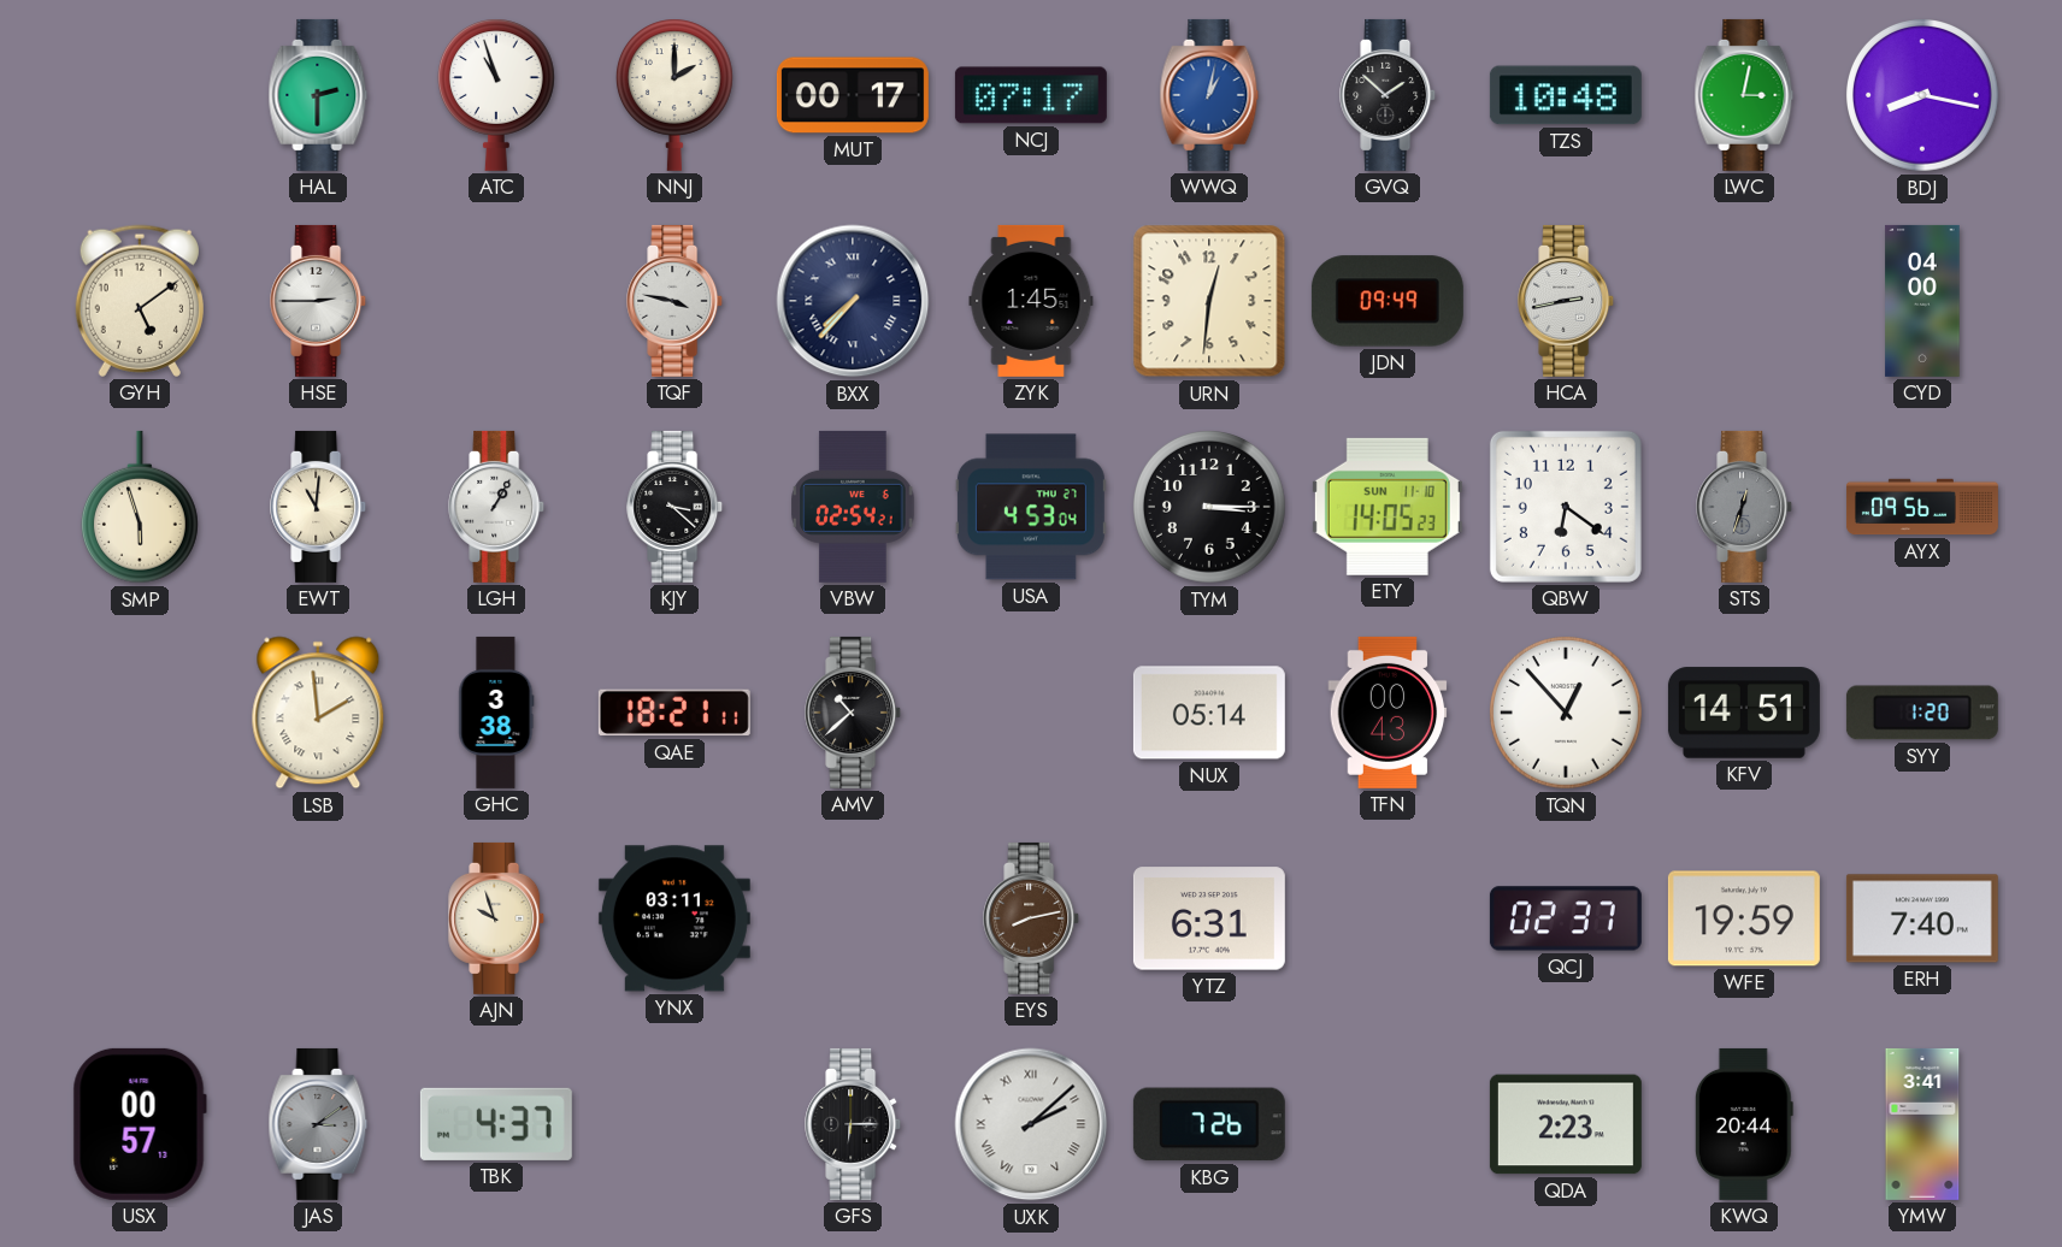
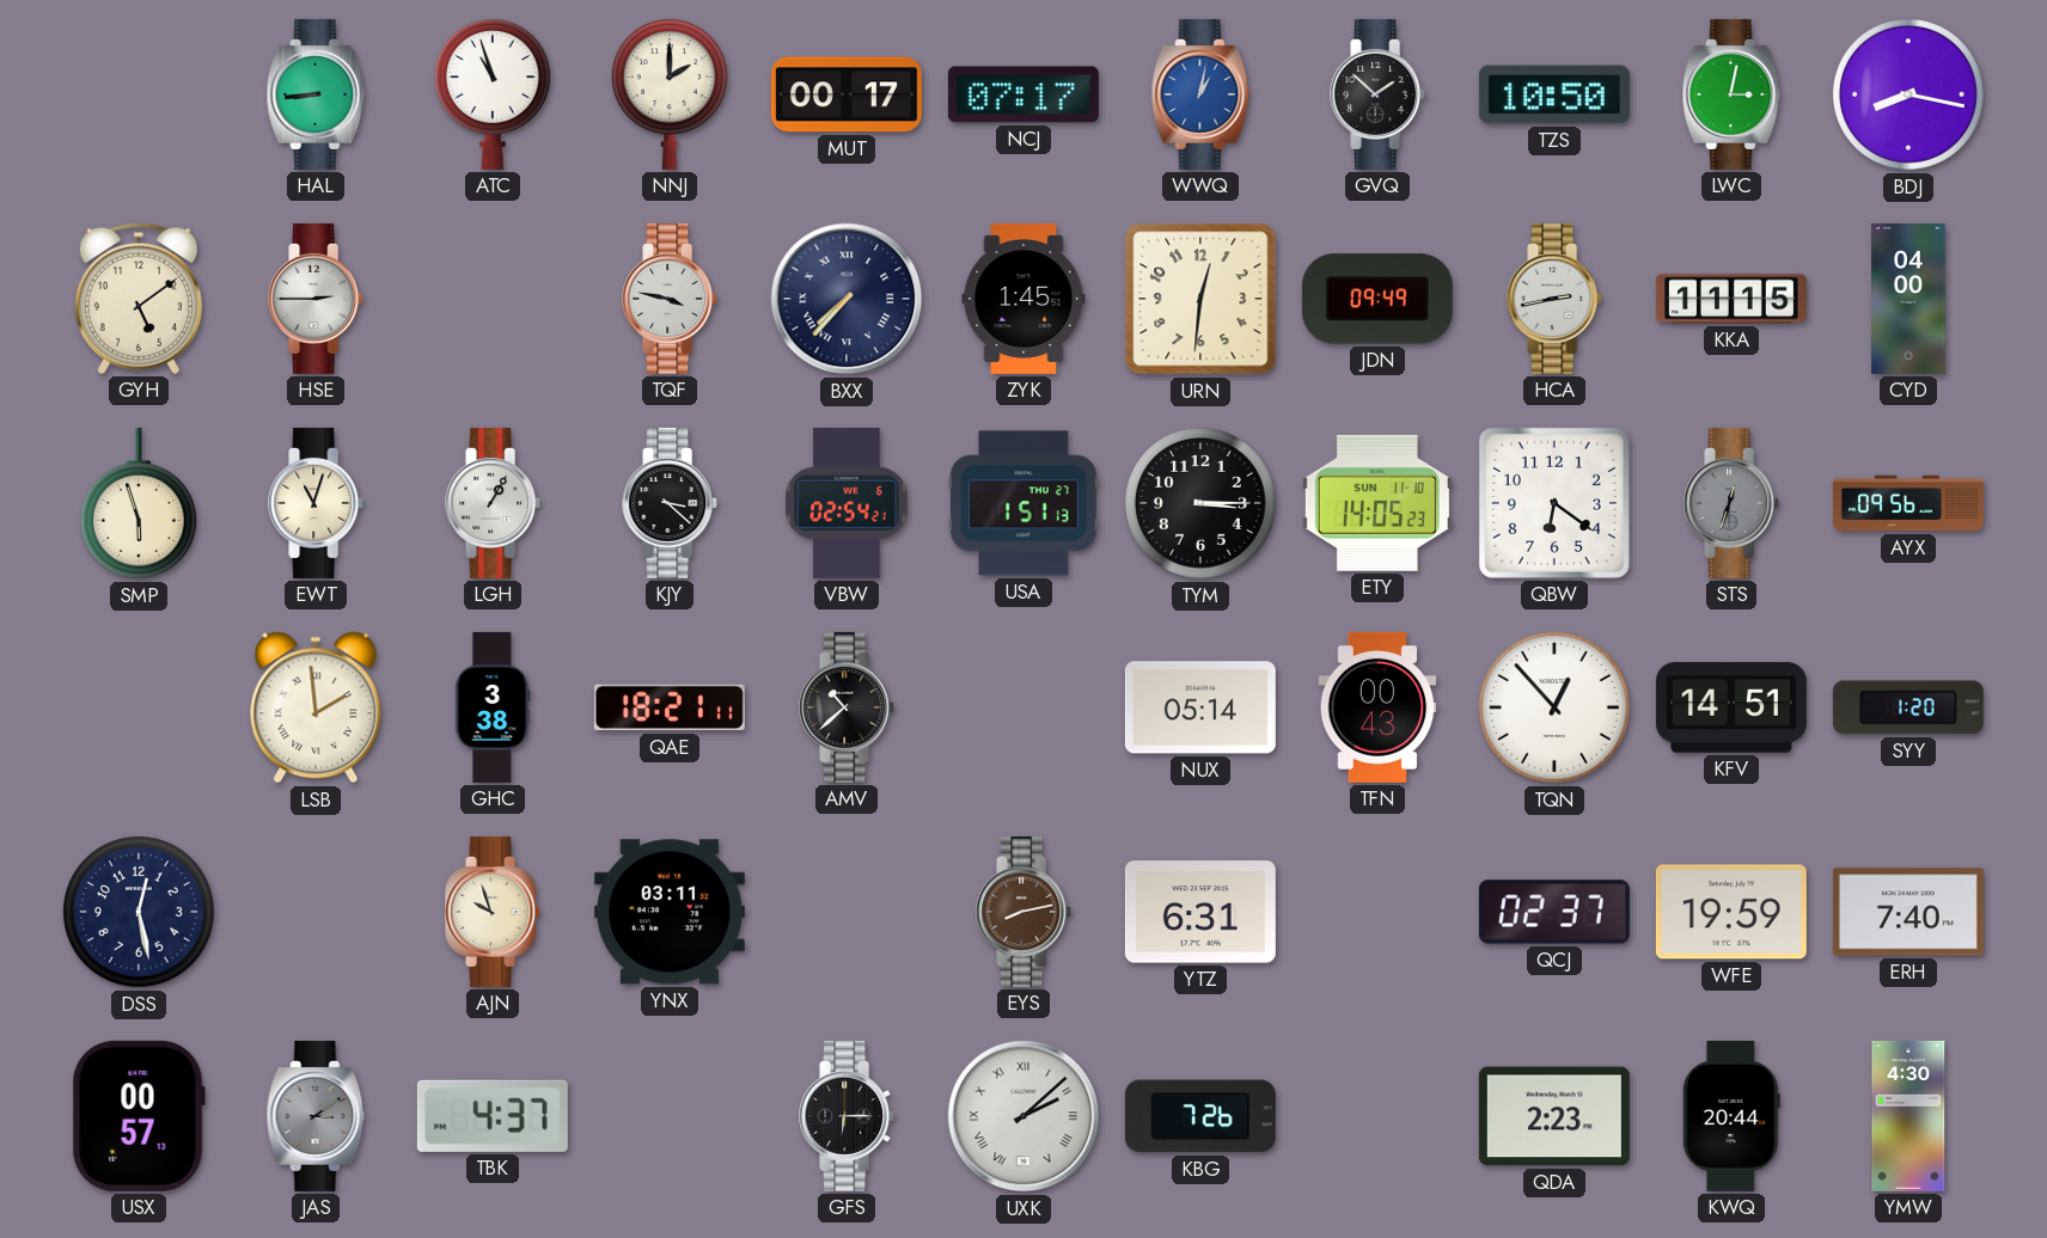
HAL: 2:30 -> 8:44
TZS: 10:48 -> 10:50
KKA: none -> 11:15
EWT: 11:01 -> 11:03
USA: 4:53 -> 1:51
DSS: none -> 12:28
YMW: 3:41 -> 4:30
